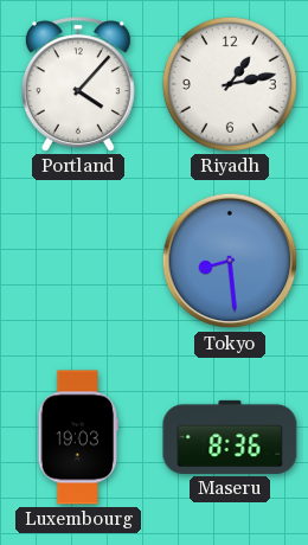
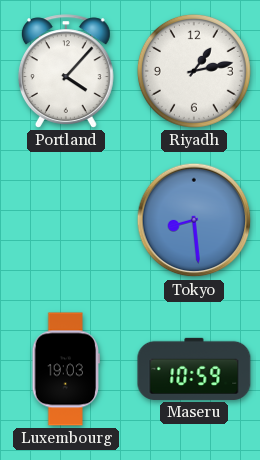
Maseru: 8:36 -> 10:59
